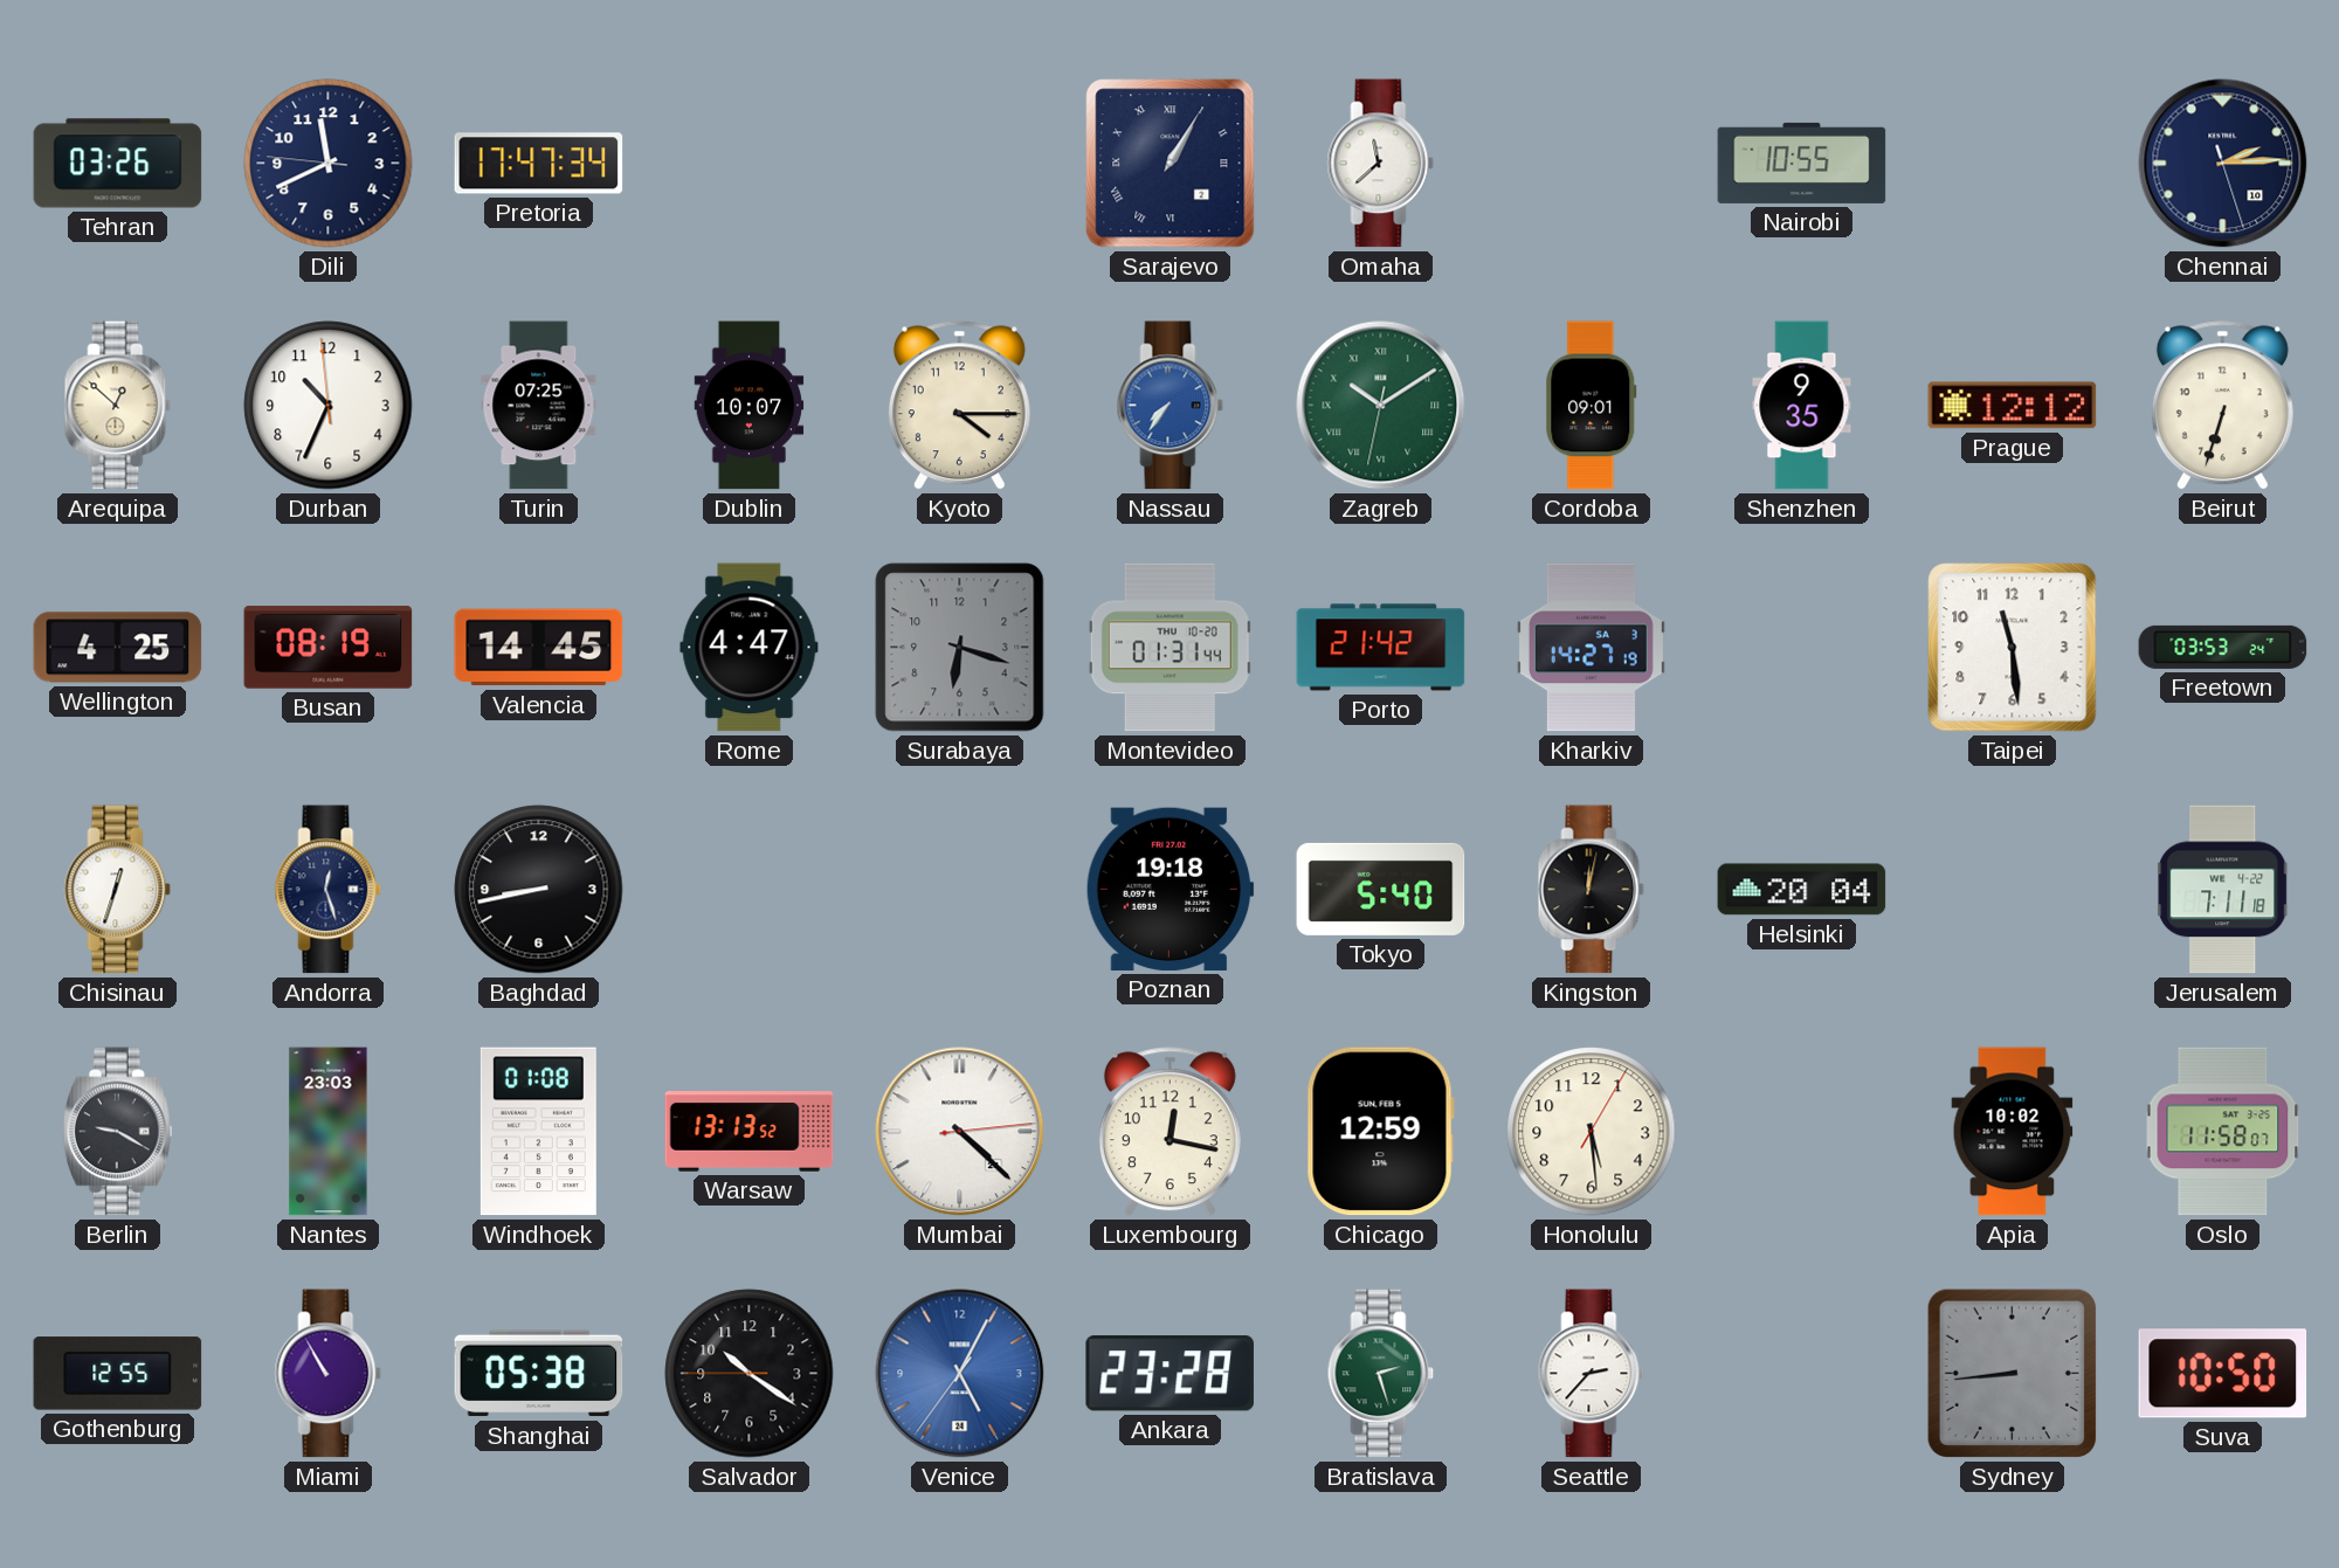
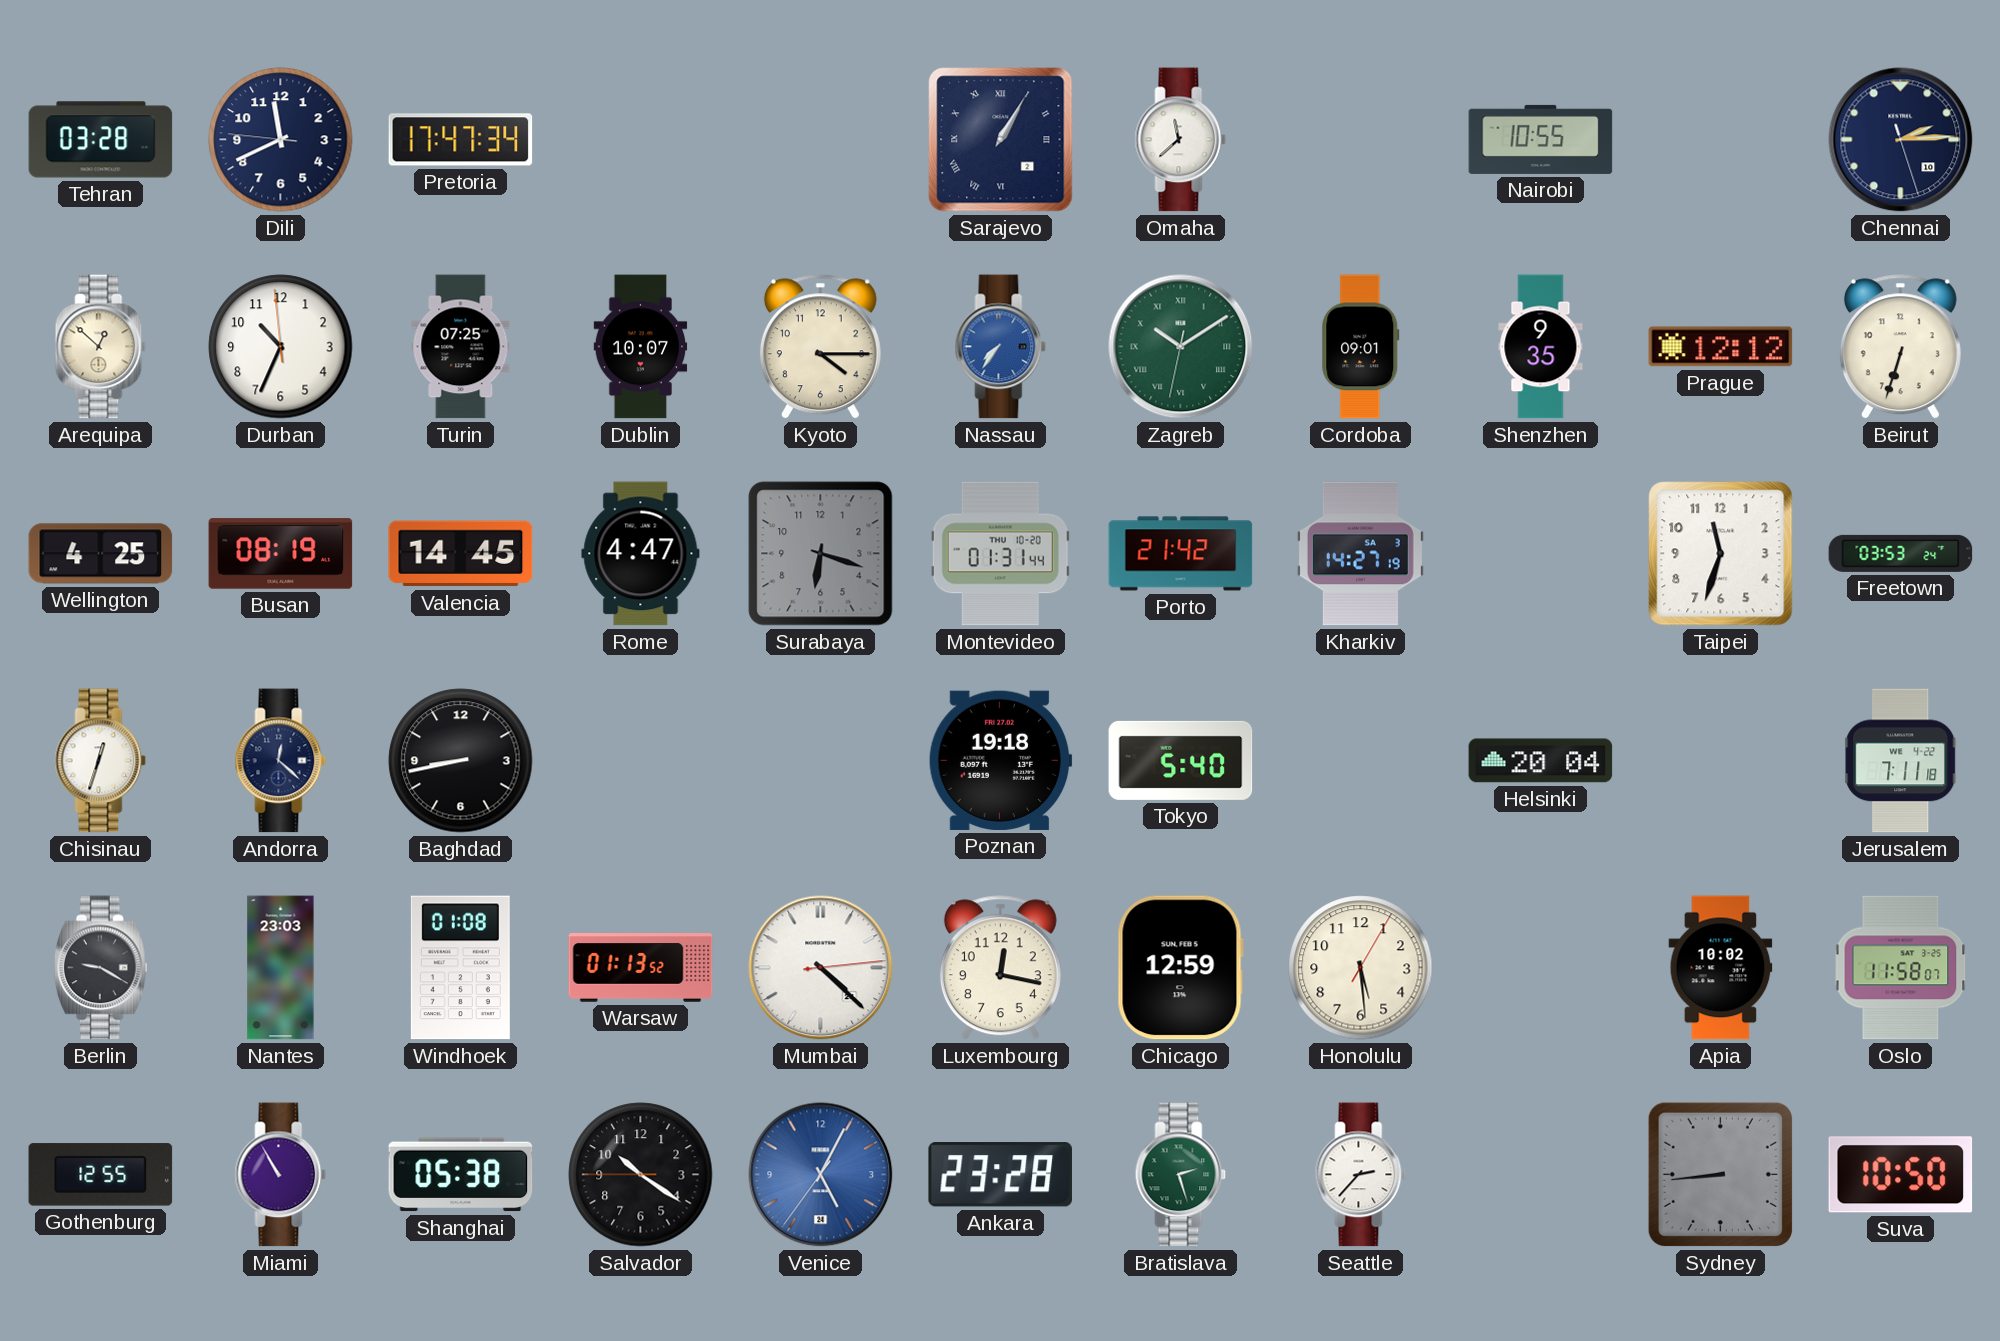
Tehran: 03:26 -> 03:28
Taipei: 11:29 -> 11:33
Andorra: 12:27 -> 12:22
Kingston: 12:02 -> none
Warsaw: 13:13 -> 01:13
